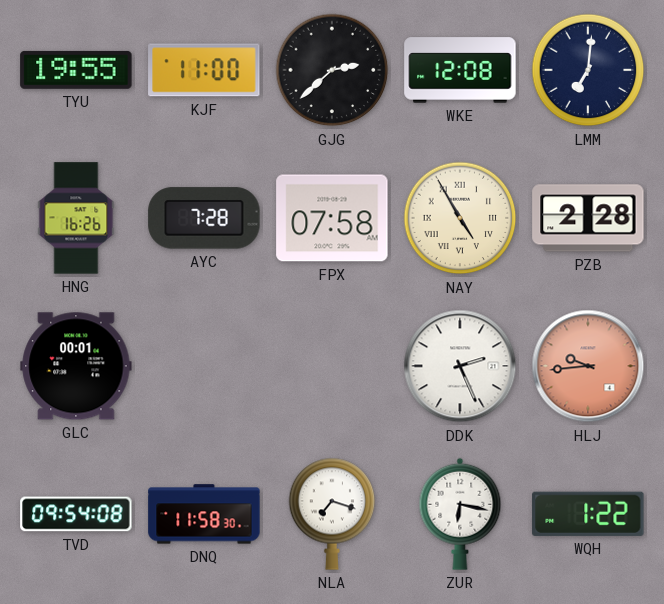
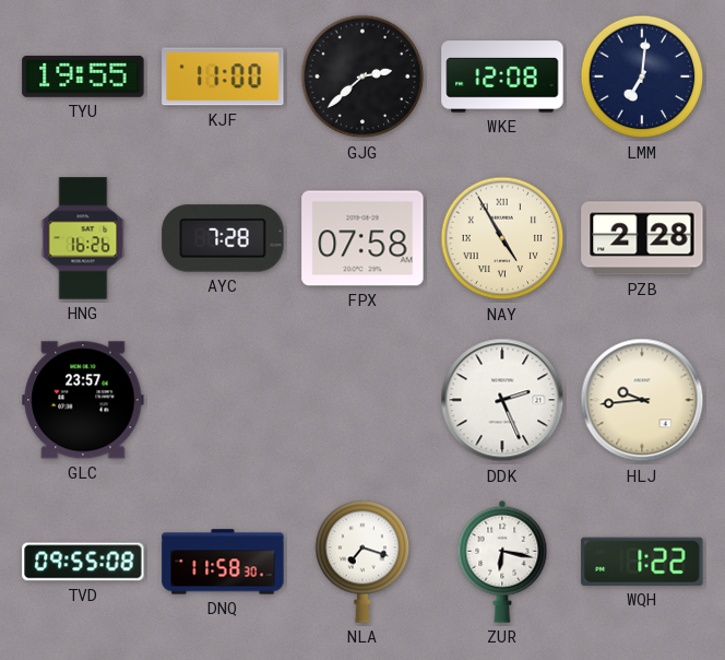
GLC: 00:01 -> 23:57
HLJ dial: salmon -> cream
TVD: 09:54 -> 09:55
